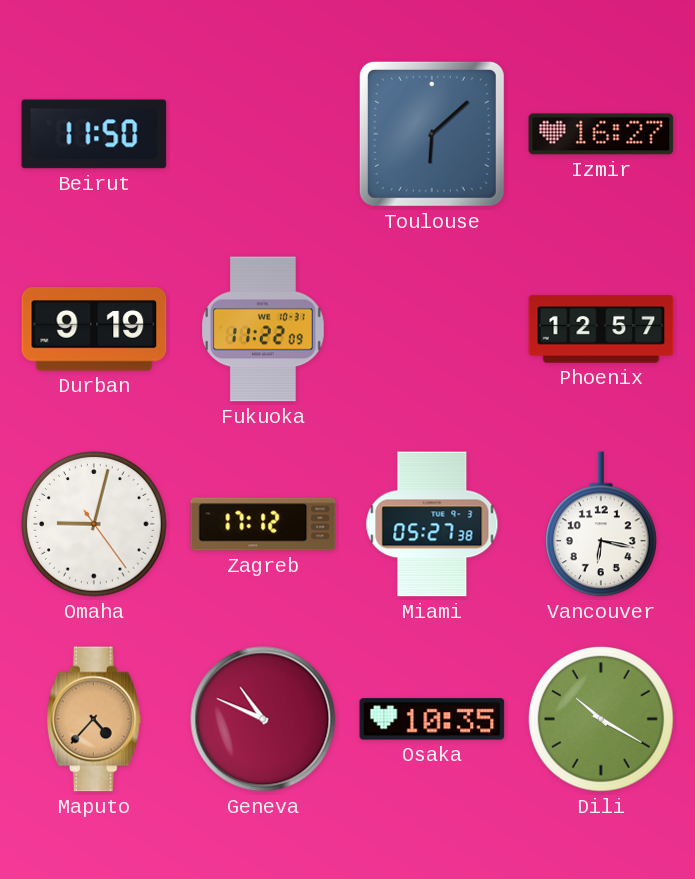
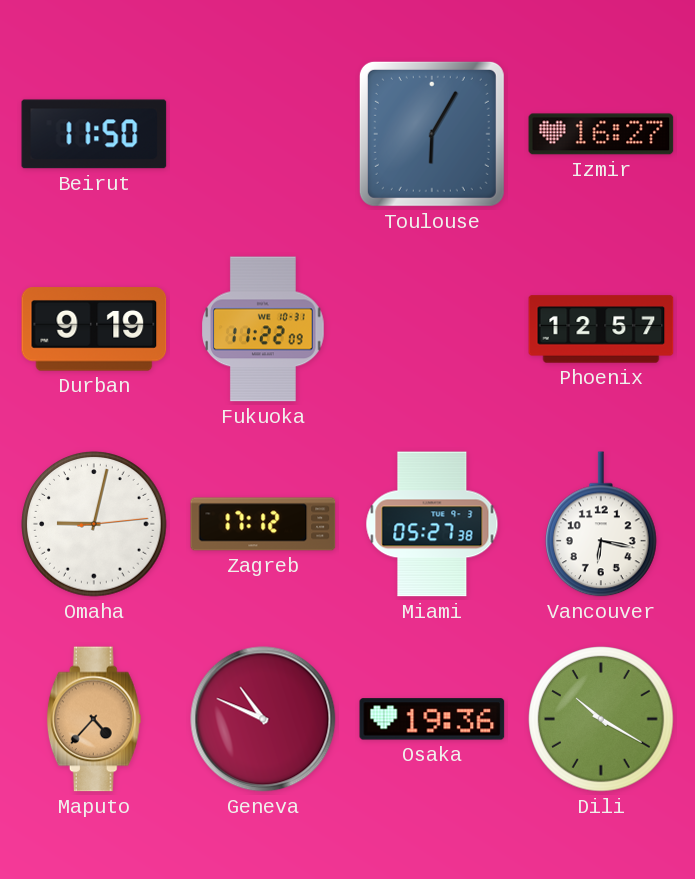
Toulouse: 6:08 -> 6:05
Omaha: 9:02:24 -> 9:02:14
Osaka: 10:35 -> 19:36
